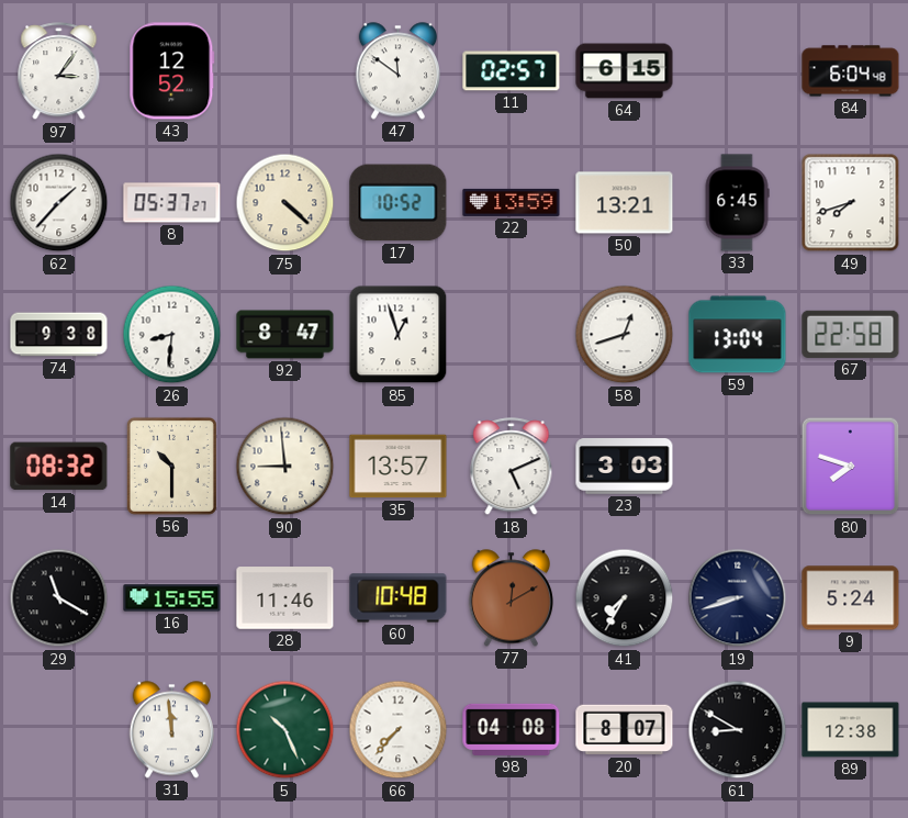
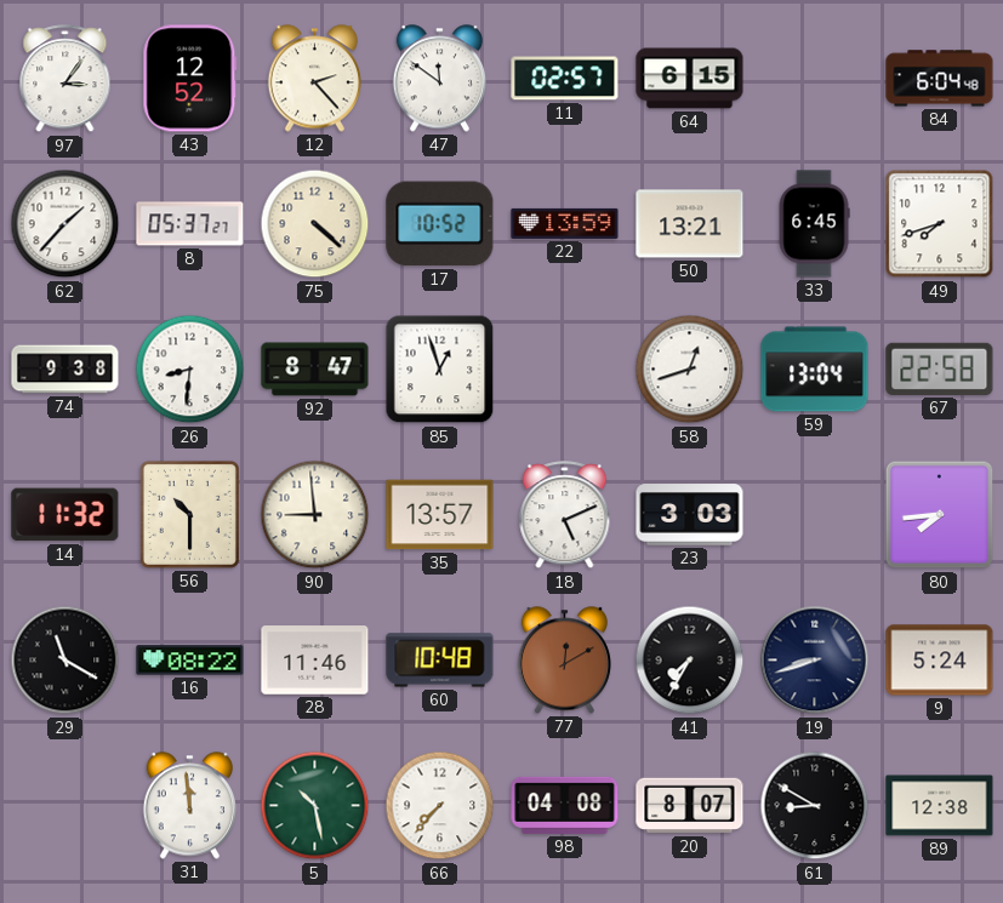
12: none -> 2:23
14: 08:32 -> 11:32
80: 7:48 -> 7:44
16: 15:55 -> 08:22
5: 10:26 -> 10:28
